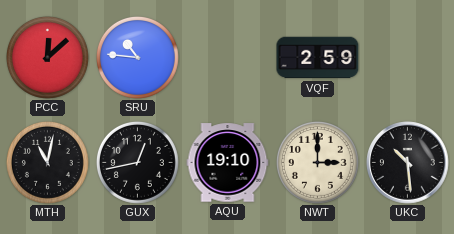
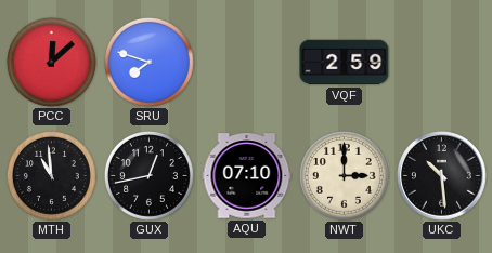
SRU: 10:46 -> 7:48
MTH: 11:02 -> 10:59
AQU: 19:10 -> 07:10
